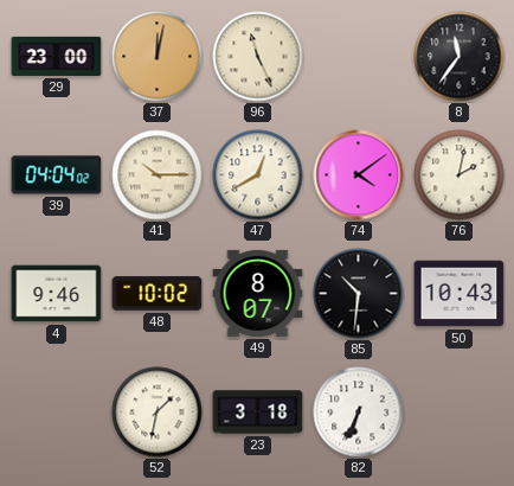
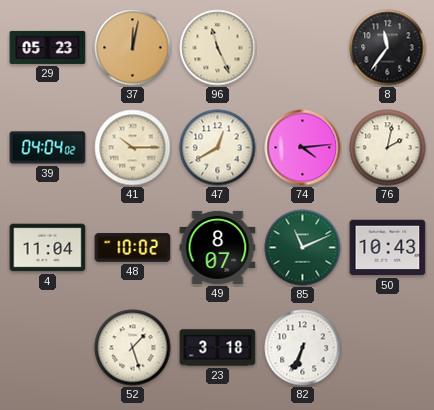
29: 23:00 -> 05:23
74: 4:09 -> 4:14
4: 9:46 -> 11:04
85: 10:31 -> 11:11
85 dial: black -> green
52: 1:32 -> 1:27
